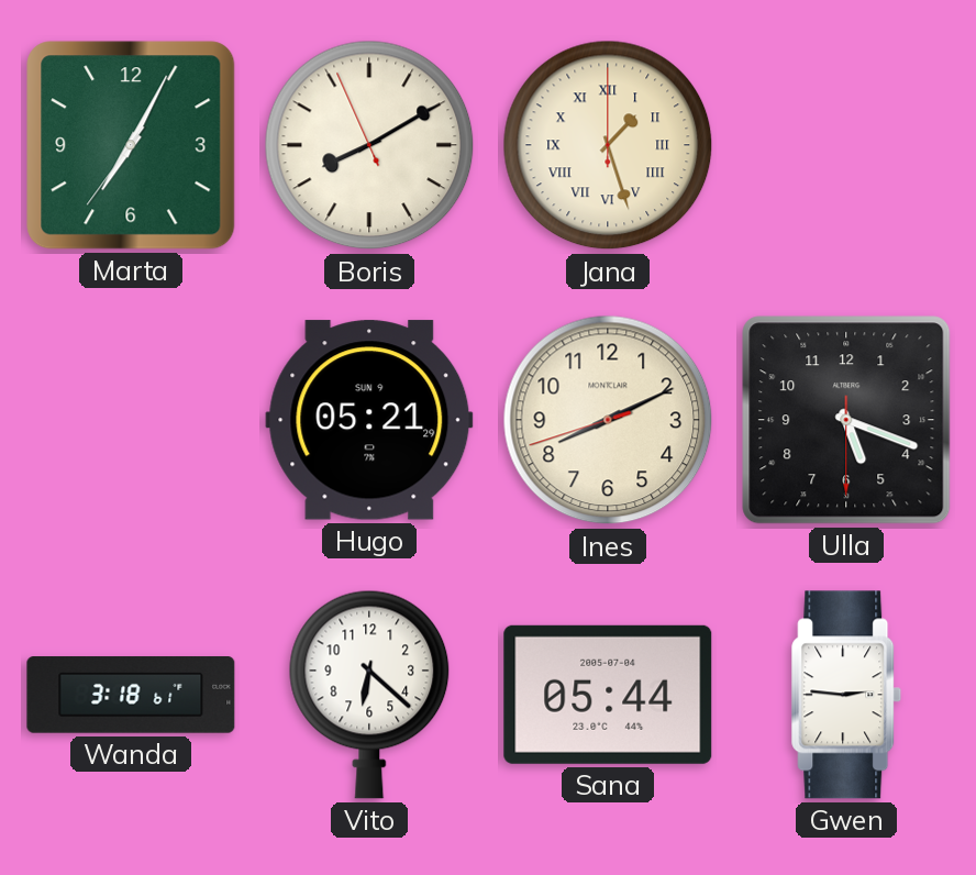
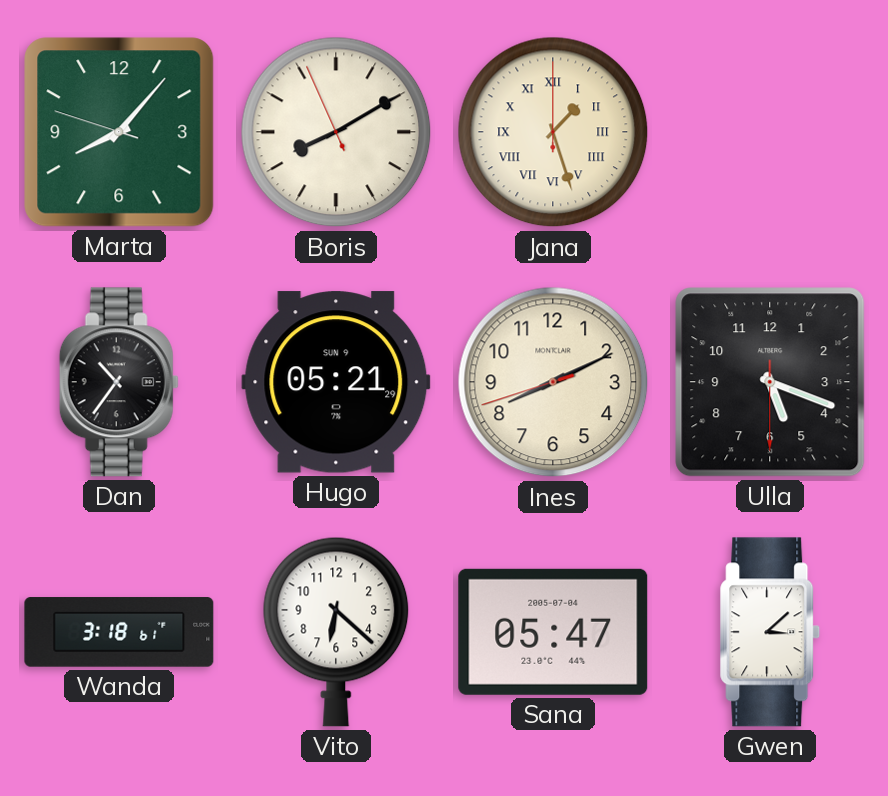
Marta: 7:04 -> 8:06
Dan: none -> 10:36
Sana: 05:44 -> 05:47
Gwen: 2:46 -> 3:08
